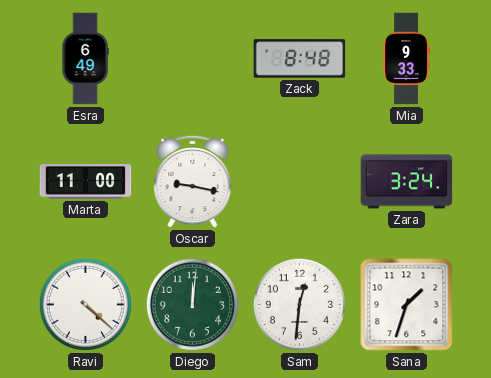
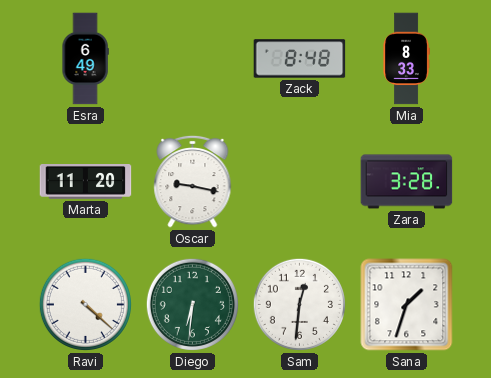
Mia: 9:33 -> 8:33
Marta: 11:00 -> 11:20
Zara: 3:24 -> 3:28
Diego: 12:01 -> 6:31
